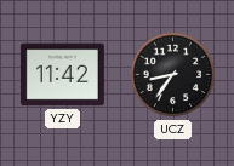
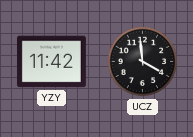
UCZ: 8:36 -> 3:59
